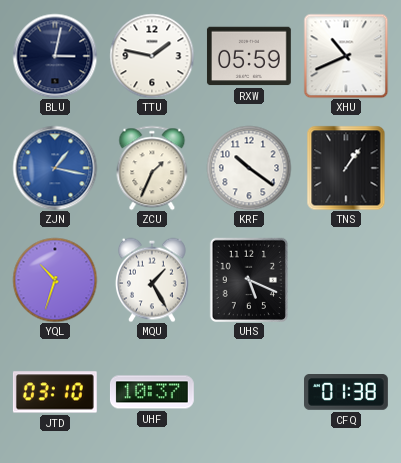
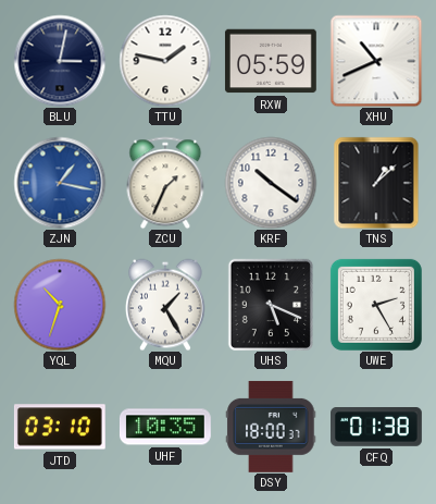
TNS: 1:06 -> 1:08
UWE: none -> 2:25
UHF: 10:37 -> 10:35
DSY: none -> 18:00
